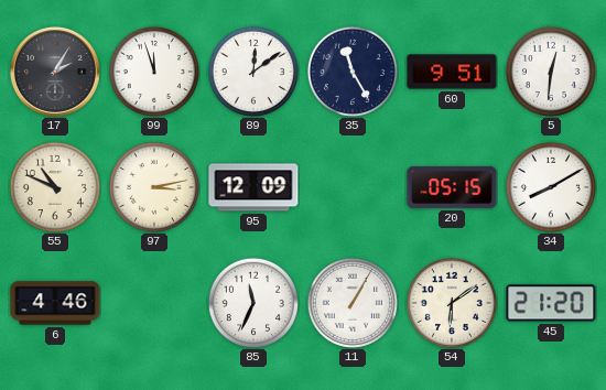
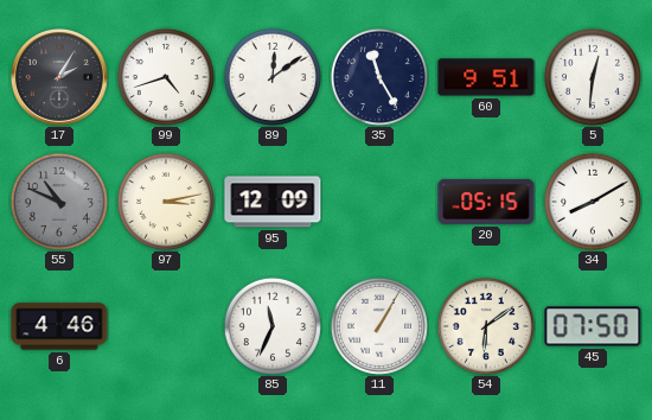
99: 11:57 -> 4:42
55 dial: cream -> grey
45: 21:20 -> 07:50
